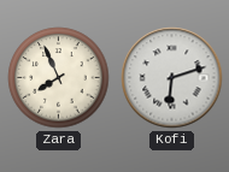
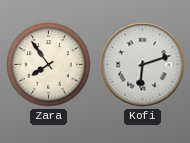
Zara: 7:56 -> 7:54
